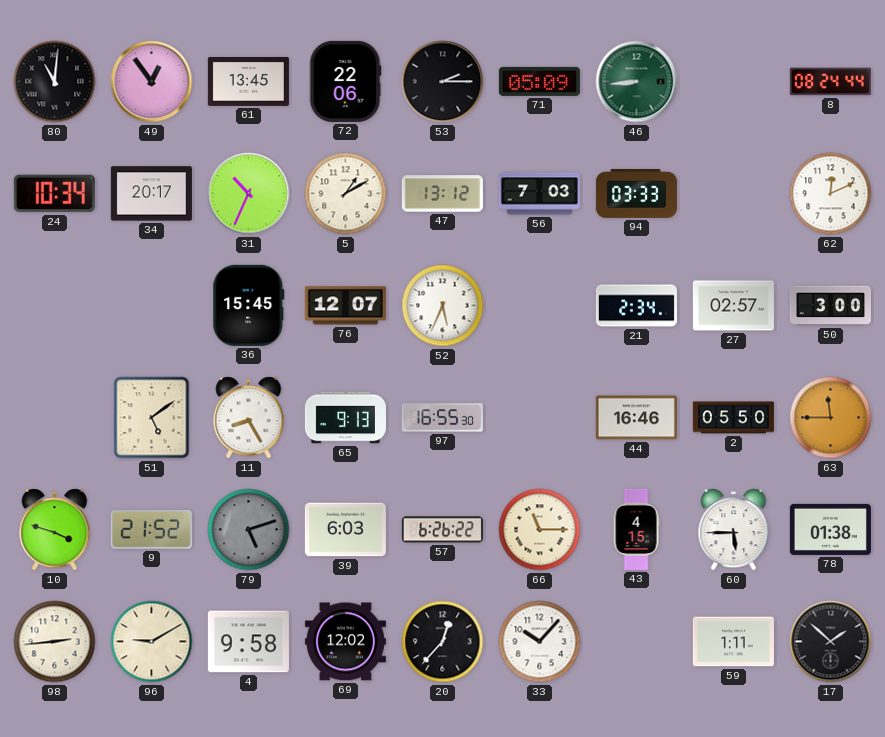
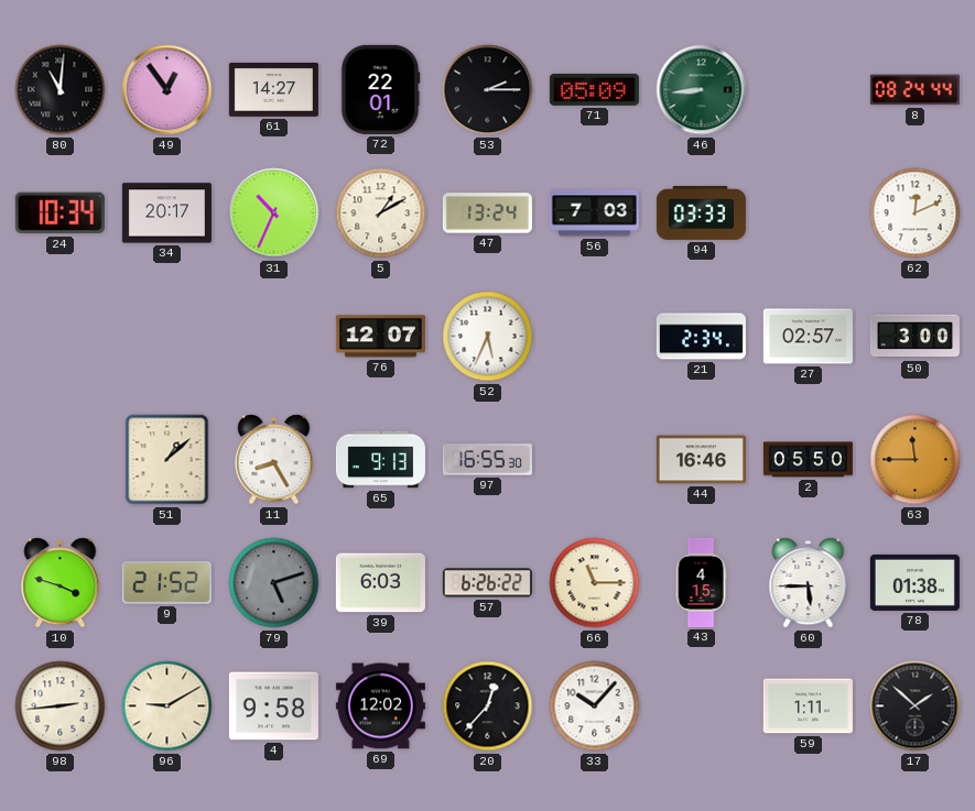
61: 13:45 -> 14:27
72: 22:06 -> 22:01
47: 13:12 -> 13:24
36: 15:45 -> none
51: 5:09 -> 1:08
